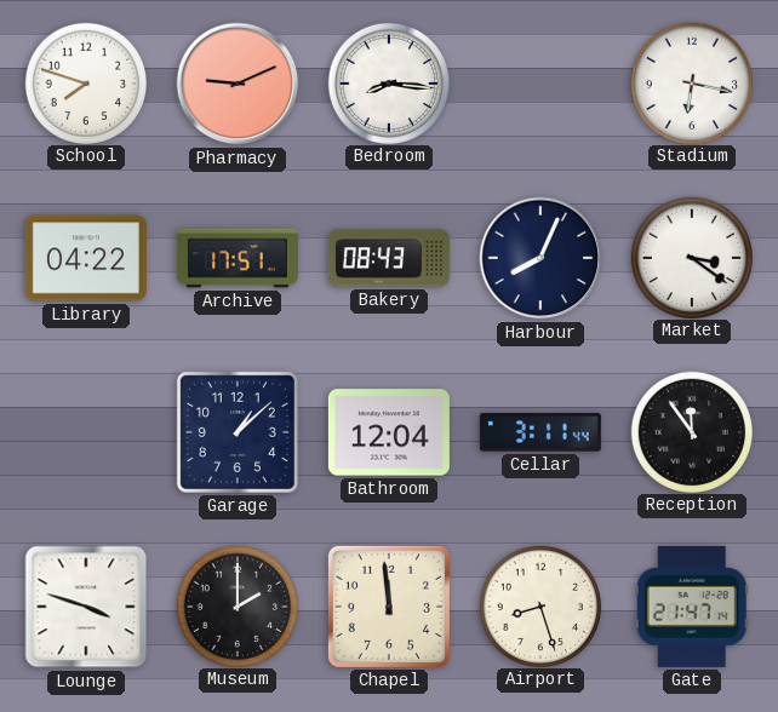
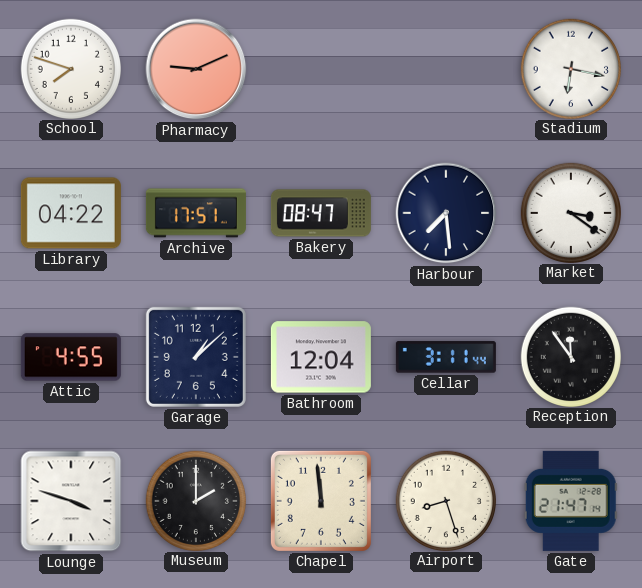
Bedroom: 8:16 -> none
Bakery: 08:43 -> 08:47
Harbour: 8:04 -> 7:29
Attic: none -> 4:55
